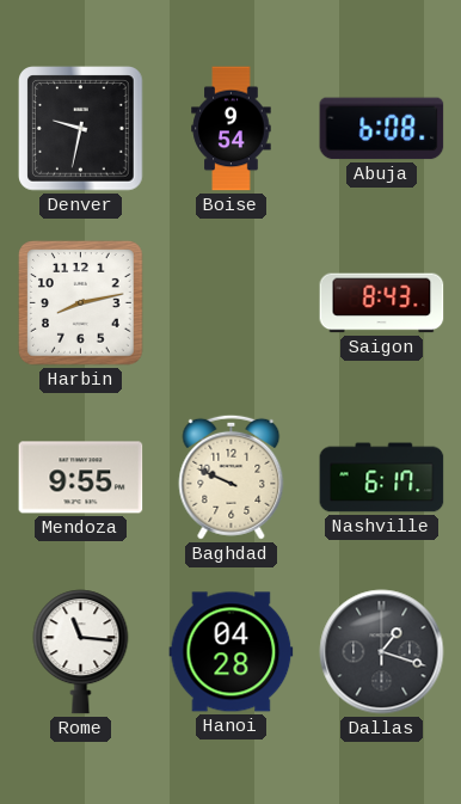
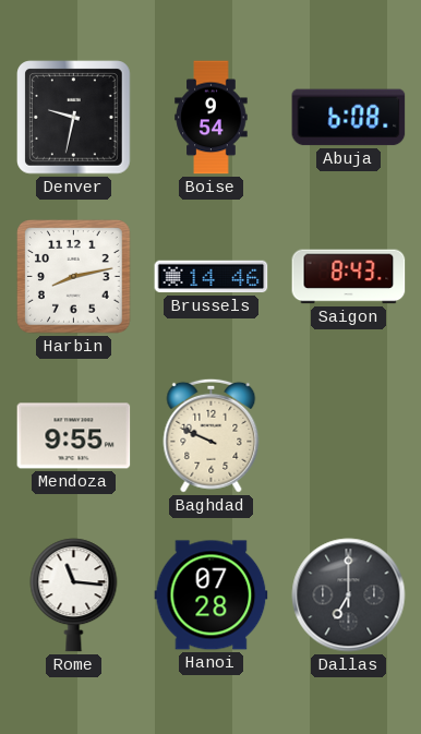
Brussels: none -> 14:46
Nashville: 6:17 -> none
Hanoi: 04:28 -> 07:28
Dallas: 1:18 -> 7:00
